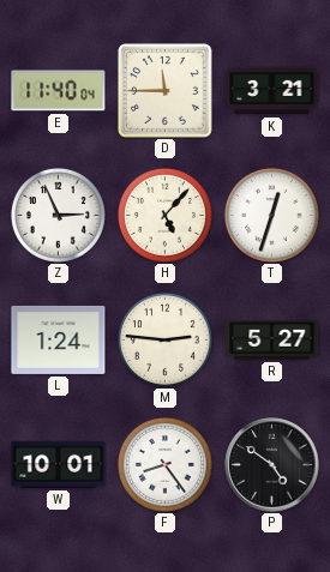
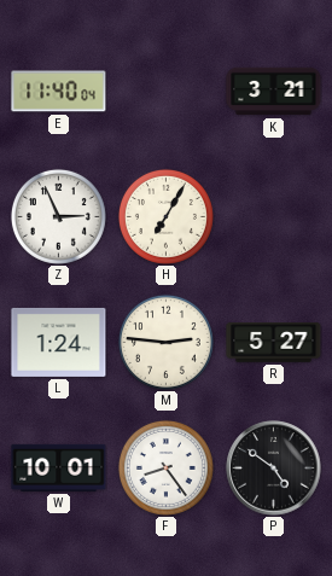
D: 11:45 -> none
H: 5:07 -> 7:05
T: 12:33 -> none
